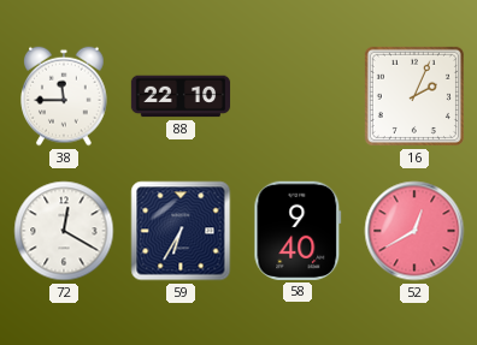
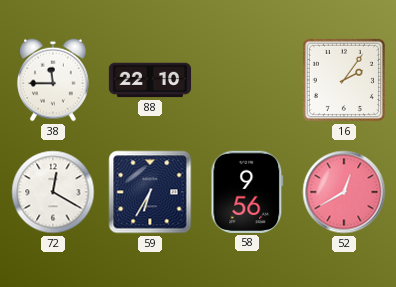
16: 2:04 -> 2:06
58: 9:40 -> 9:56
